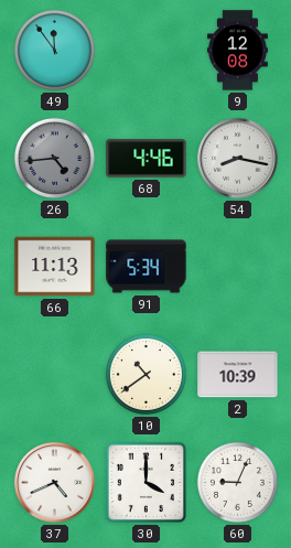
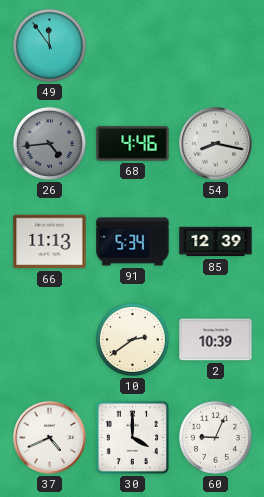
9: 12:08 -> none
85: none -> 12:39
10: 10:39 -> 2:39
